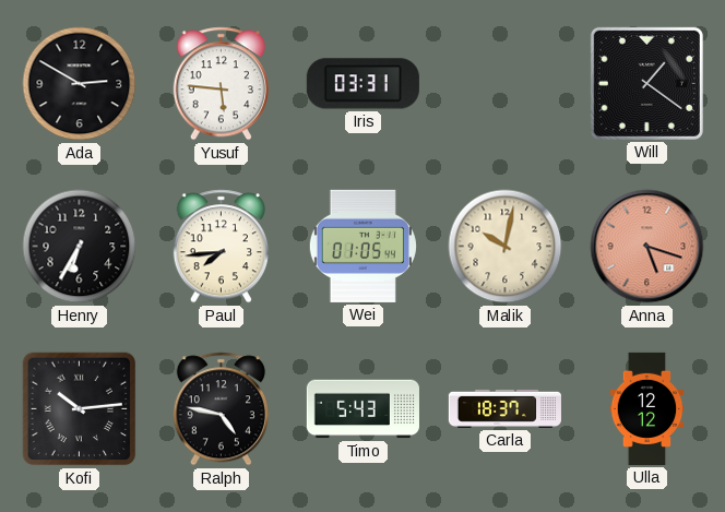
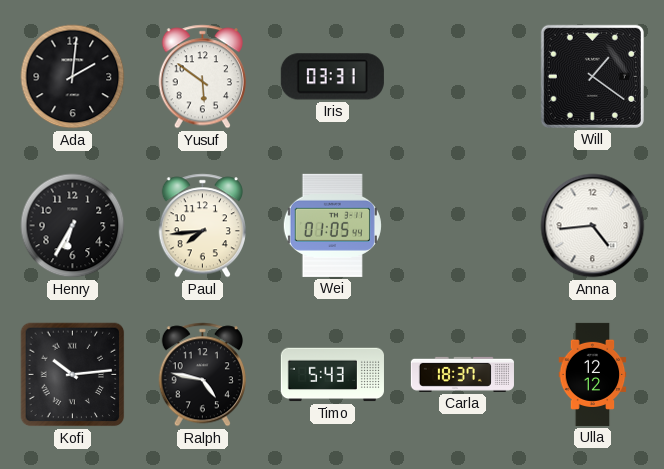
Ada: 2:50 -> 2:01
Yusuf: 5:46 -> 5:51
Malik: 10:02 -> none
Anna: 5:18 -> 4:44
Anna dial: salmon -> white
